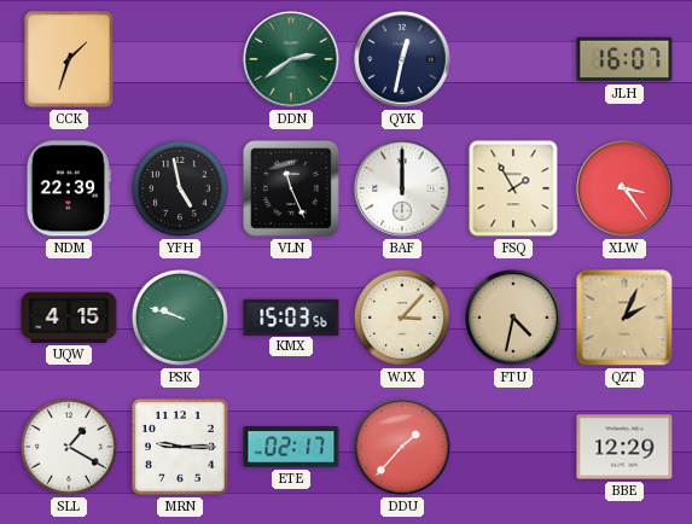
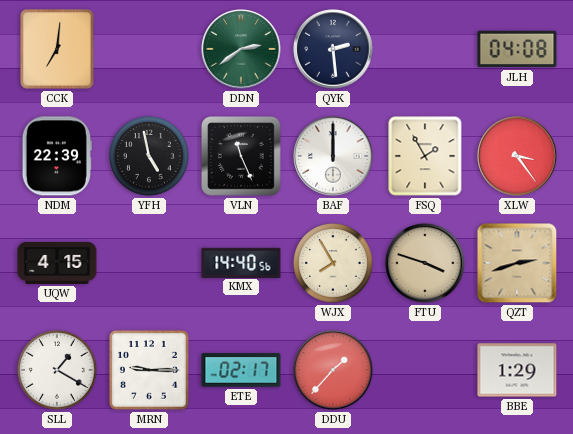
CCK: 1:33 -> 7:01
QYK: 12:32 -> 2:29
JLH: 16:07 -> 04:08
PSK: 9:48 -> none
KMX: 15:03 -> 14:40
WJX: 3:07 -> 7:55
FTU: 4:32 -> 3:48
QZT: 2:04 -> 2:42
BBE: 12:29 -> 1:29
